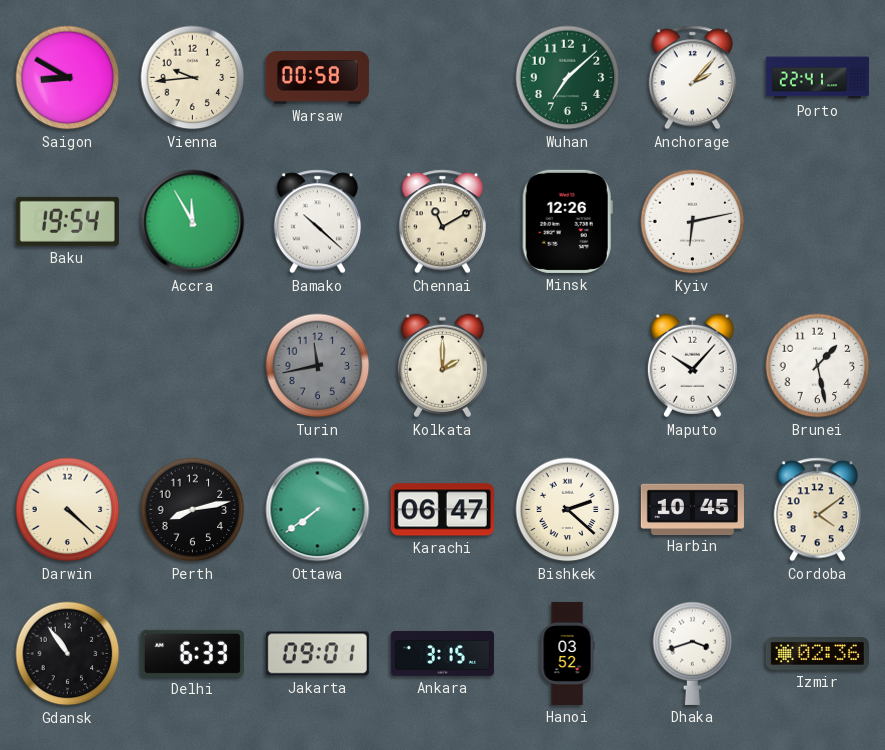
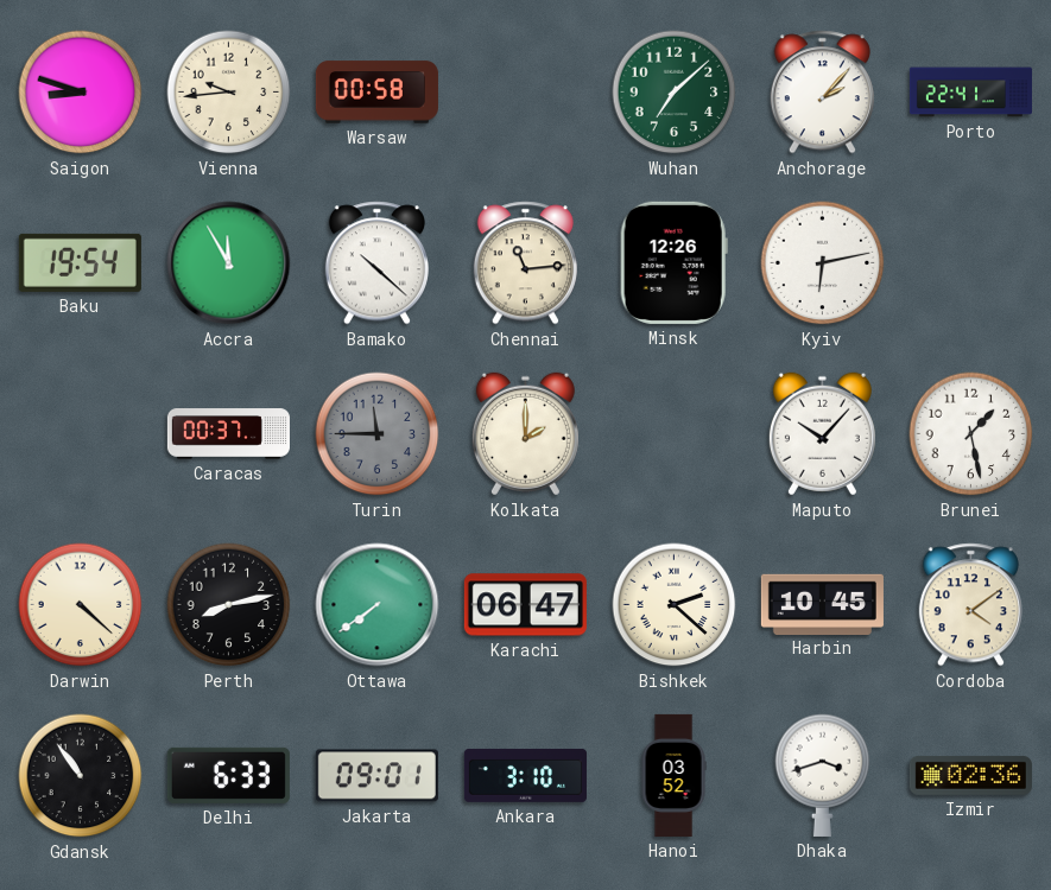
Saigon: 8:50 -> 8:48
Chennai: 11:10 -> 11:14
Caracas: none -> 00:37
Turin: 11:43 -> 11:45
Ankara: 3:15 -> 3:10
